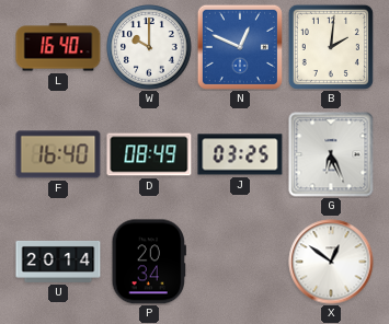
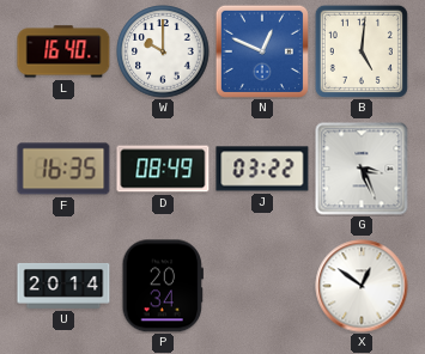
B: 2:01 -> 5:01
F: 16:40 -> 16:35
J: 03:25 -> 03:22
G: 6:26 -> 3:26
